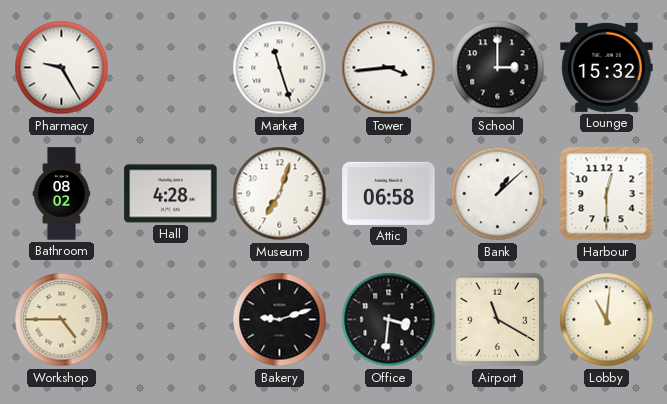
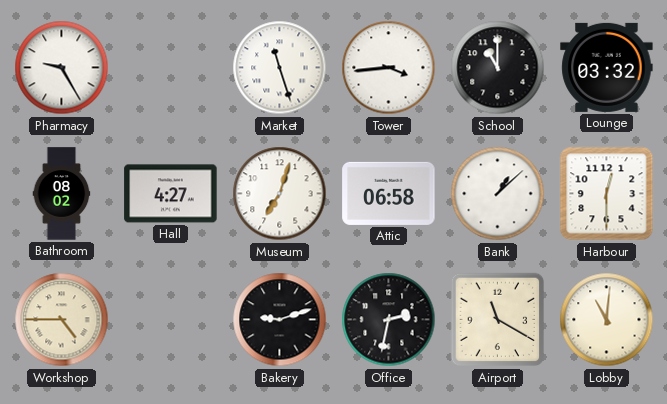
School: 3:00 -> 11:00
Lounge: 15:32 -> 03:32
Hall: 4:28 -> 4:27
Office: 3:31 -> 2:32
